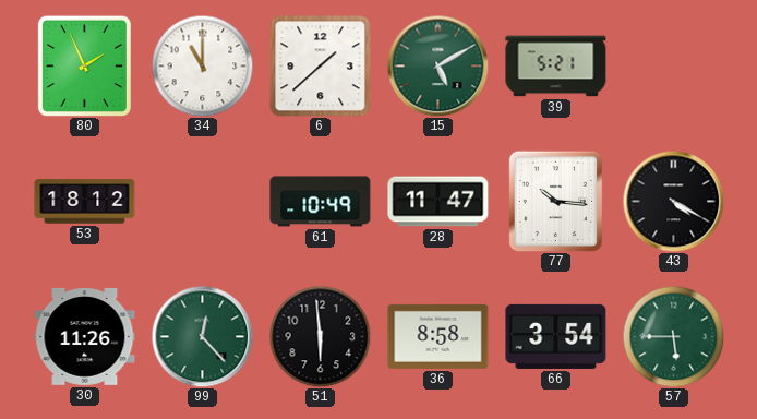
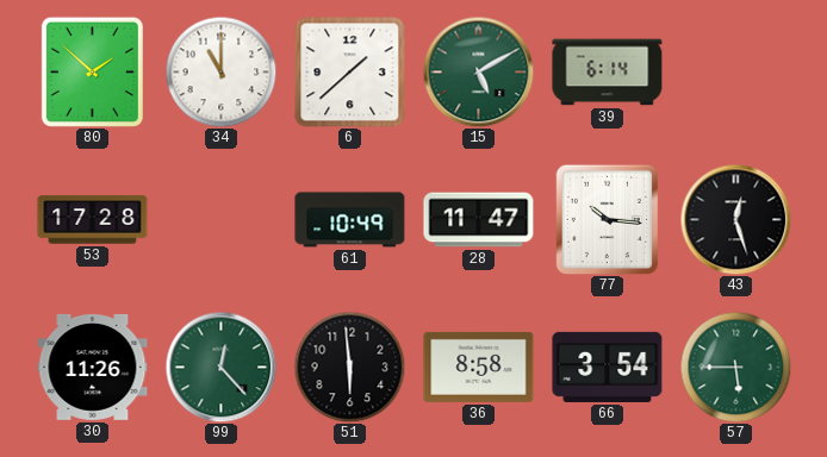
80: 1:56 -> 1:52
39: 5:21 -> 6:14
53: 18:12 -> 17:28
43: 4:20 -> 12:27
